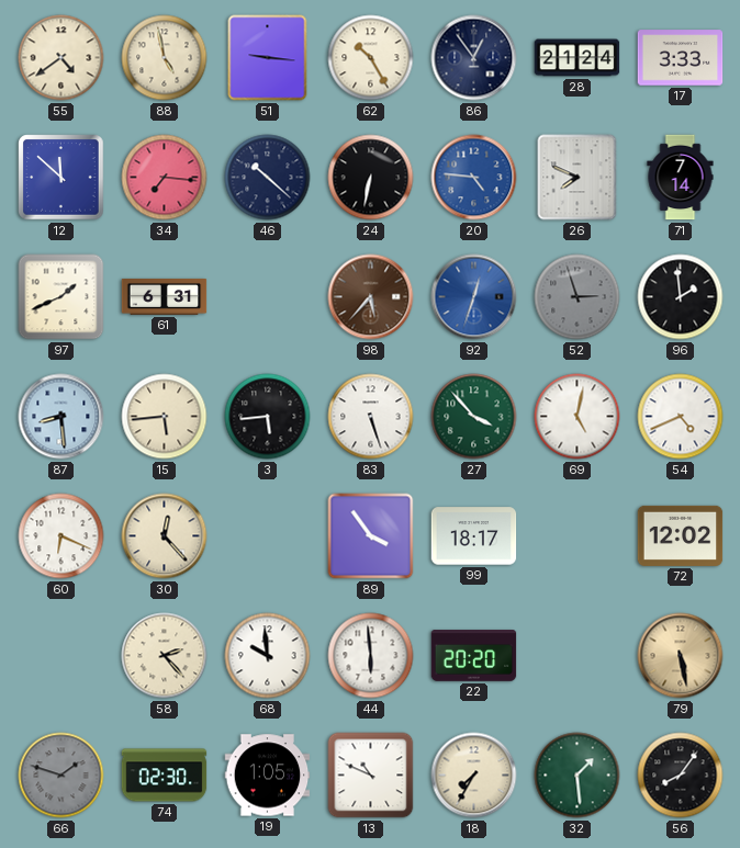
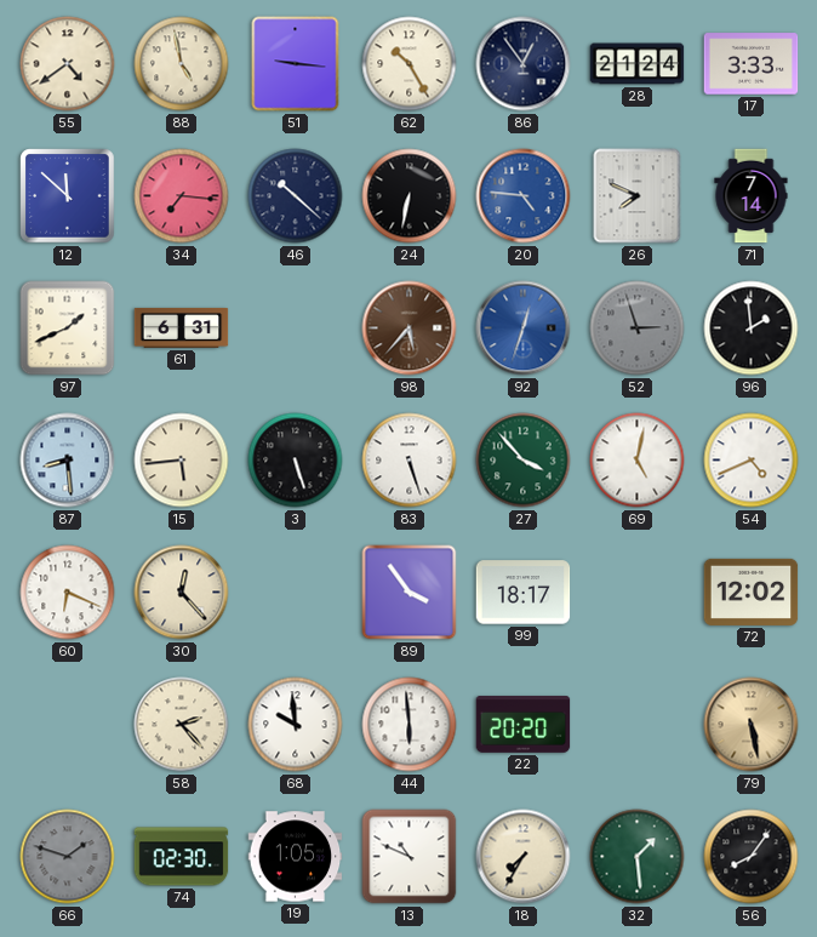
3: 5:44 -> 5:27
